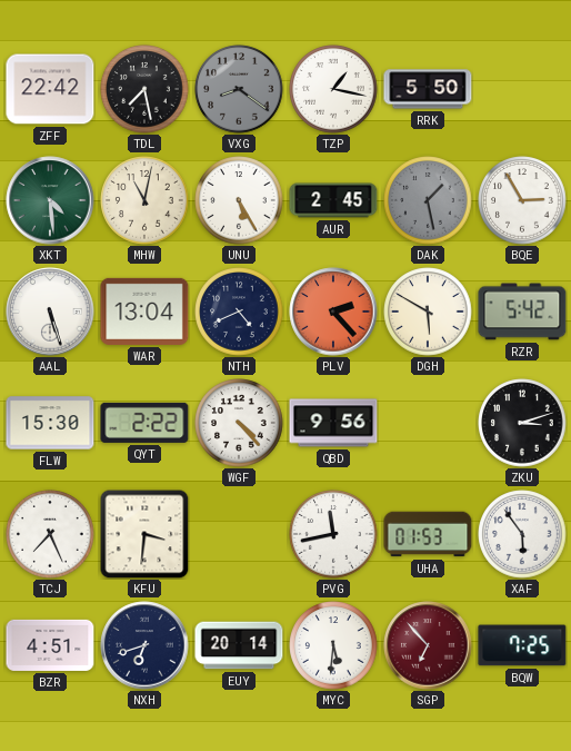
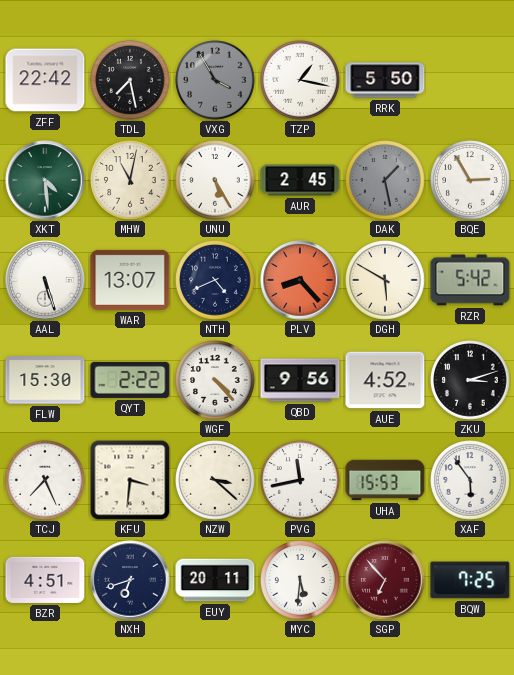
VXG: 8:21 -> 3:55
WAR: 13:04 -> 13:07
PLV: 2:23 -> 8:23
AUE: none -> 4:52
NZW: none -> 3:22
UHA: 01:53 -> 15:53
EUY: 20:14 -> 20:11
